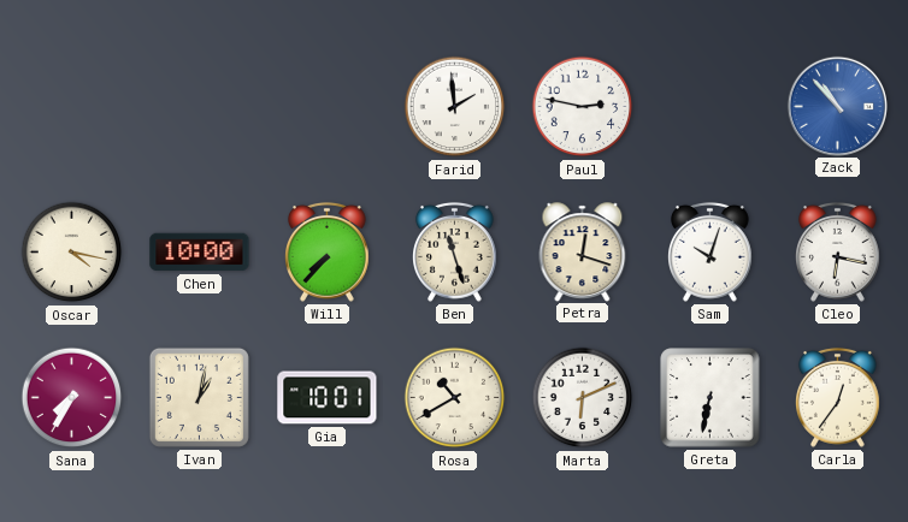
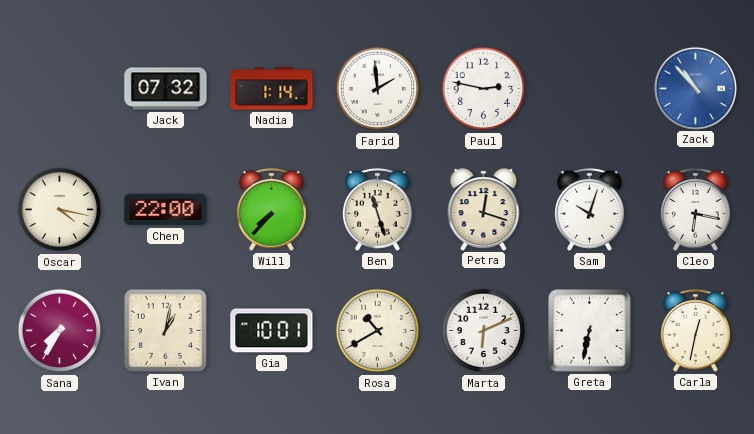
Jack: none -> 07:32
Nadia: none -> 1:14
Chen: 10:00 -> 22:00
Carla: 12:36 -> 12:32
